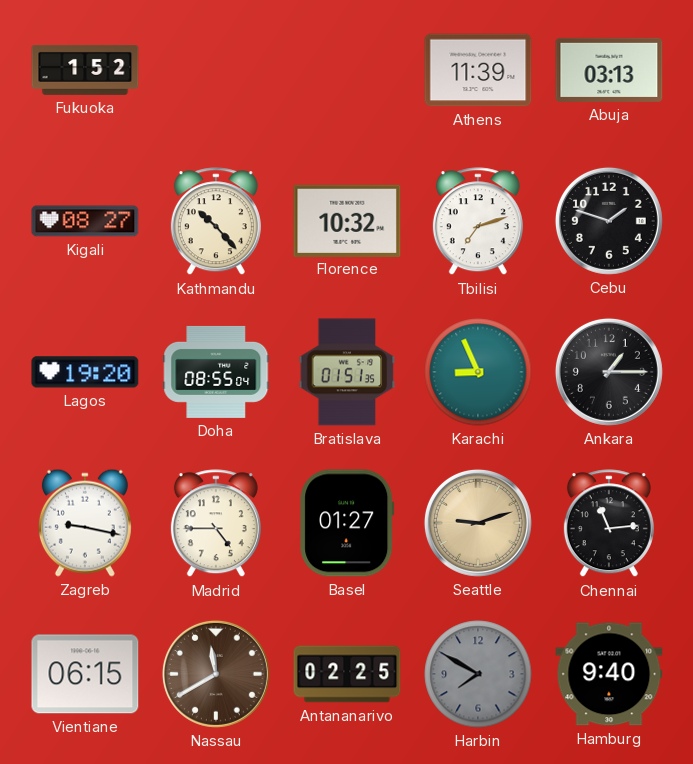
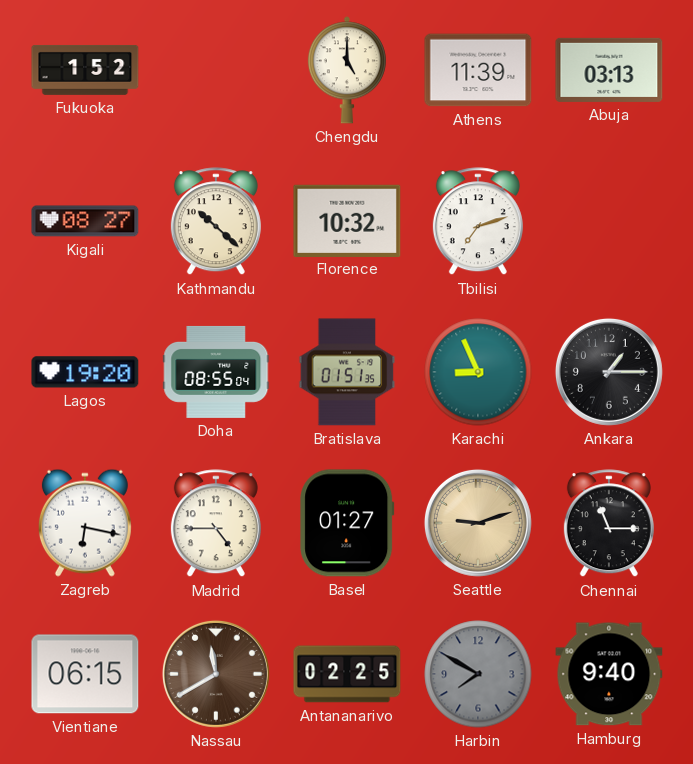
Chengdu: none -> 5:00
Kathmandu: 10:23 -> 10:22
Cebu: 1:48 -> none
Zagreb: 9:17 -> 6:17
Chennai: 11:14 -> 11:15
